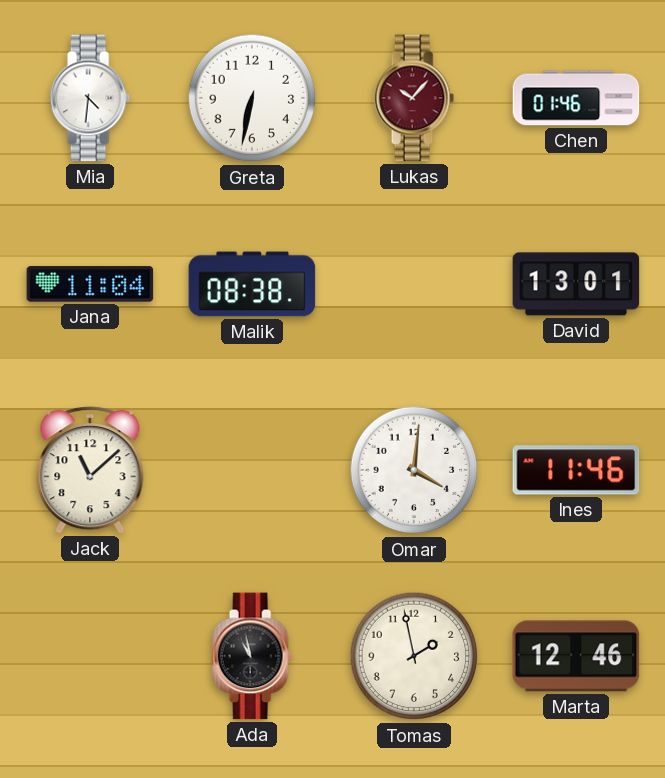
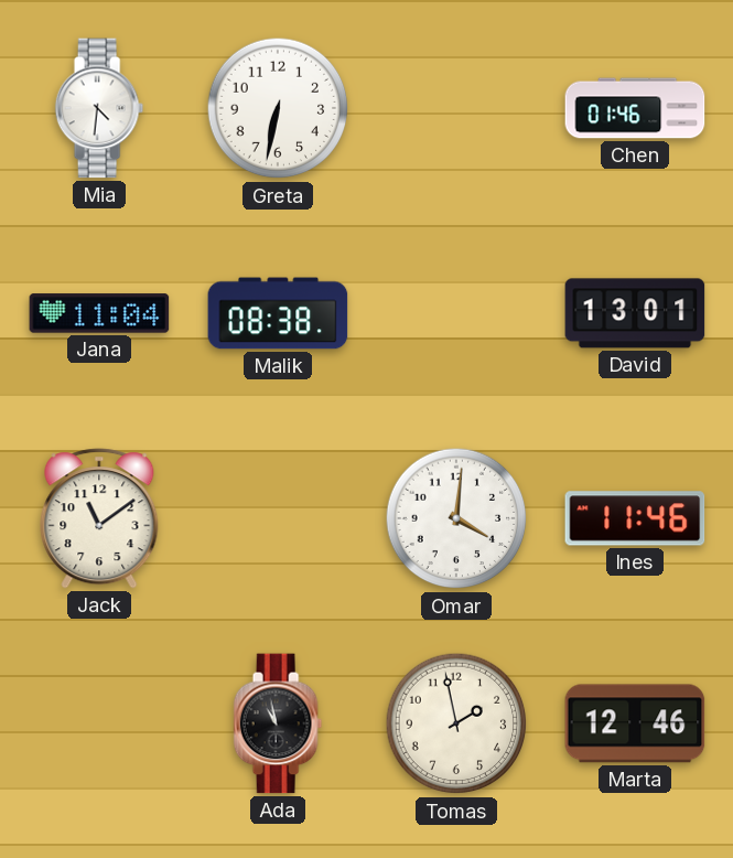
Lukas: 10:07 -> none
Jack: 11:08 -> 11:09
